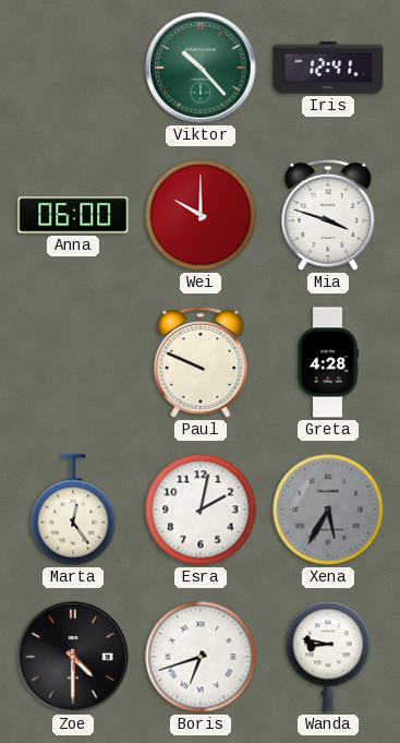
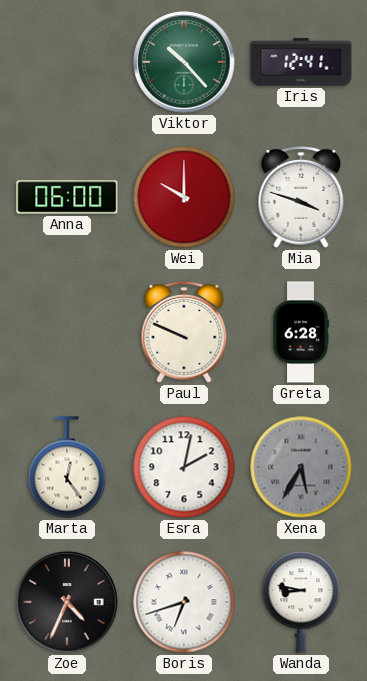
Greta: 4:28 -> 6:28
Zoe: 4:30 -> 4:34
